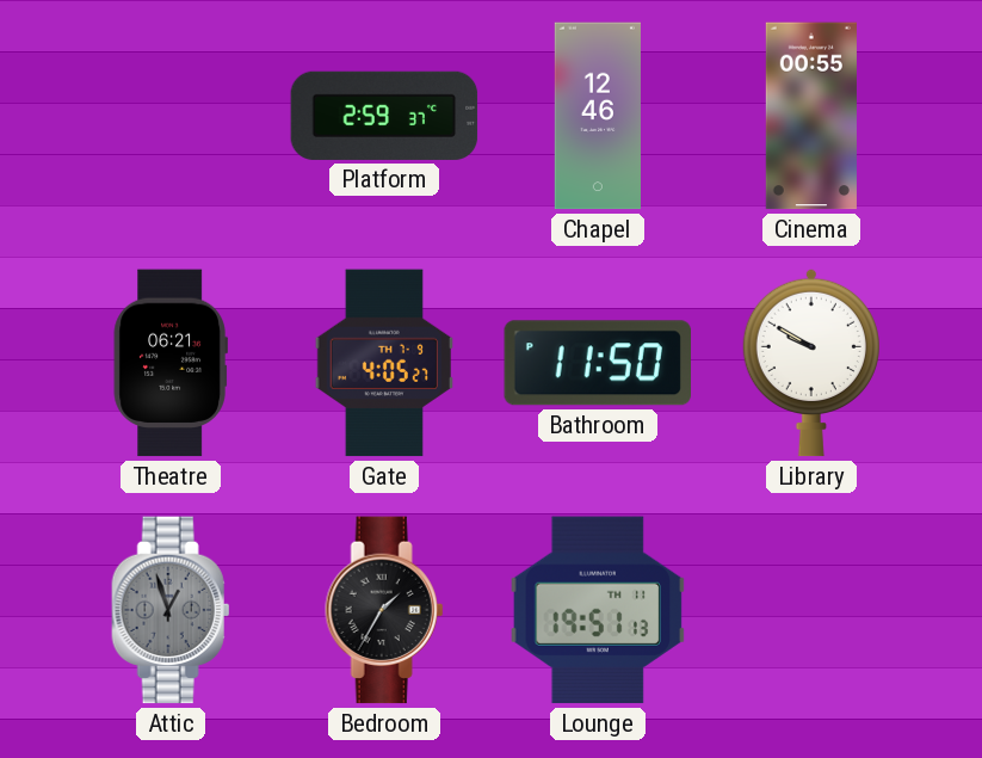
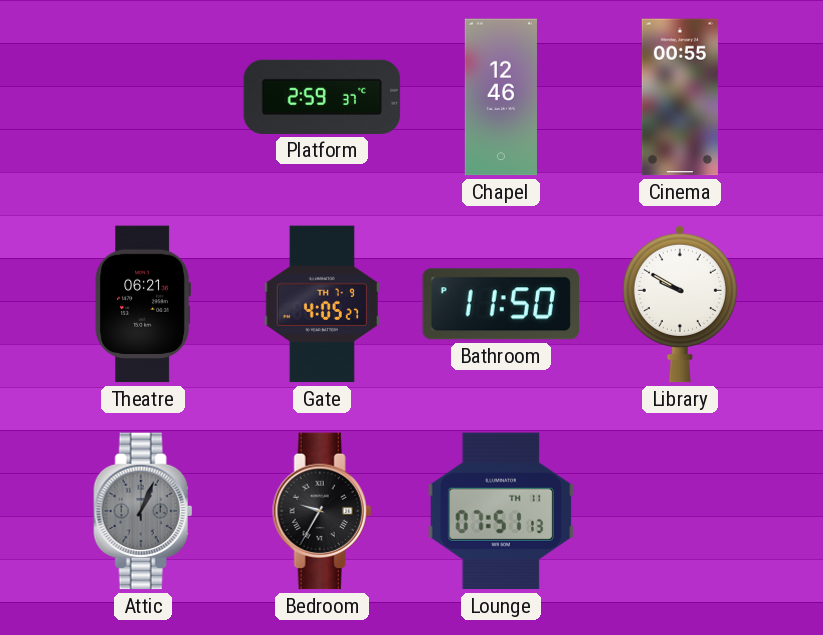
Attic: 12:57 -> 1:04
Bedroom: 1:35 -> 9:35
Lounge: 19:51 -> 07:51
